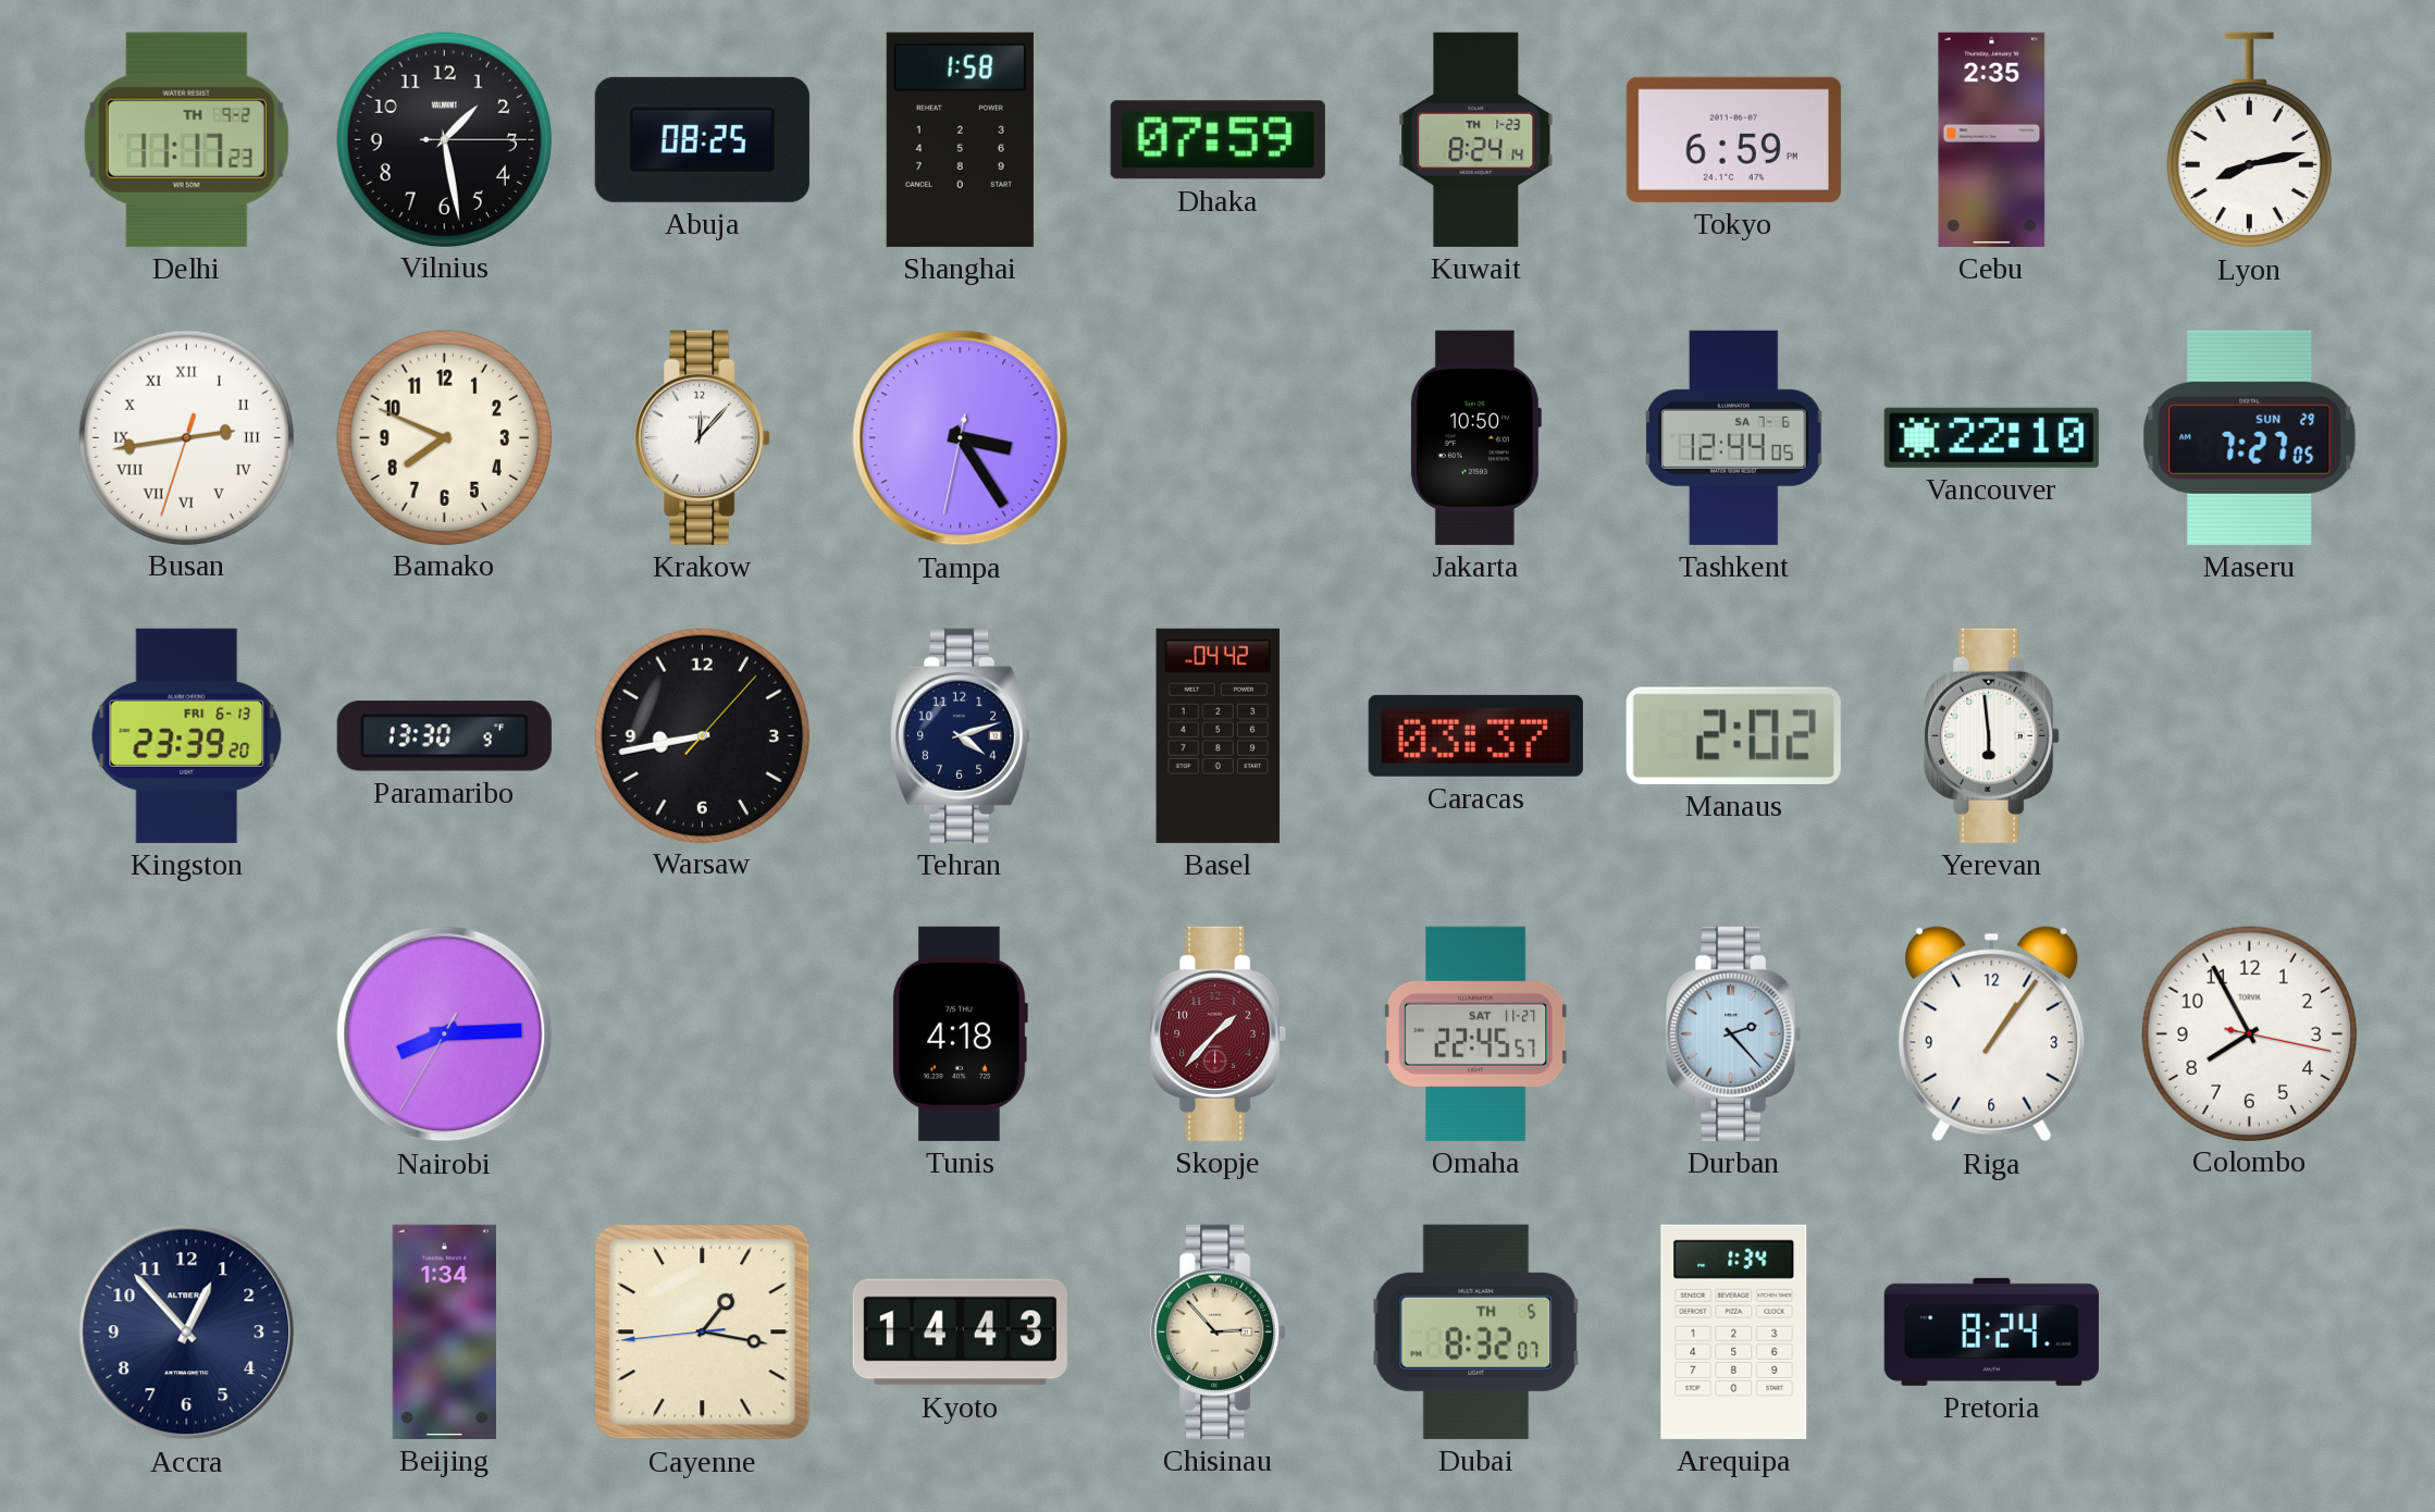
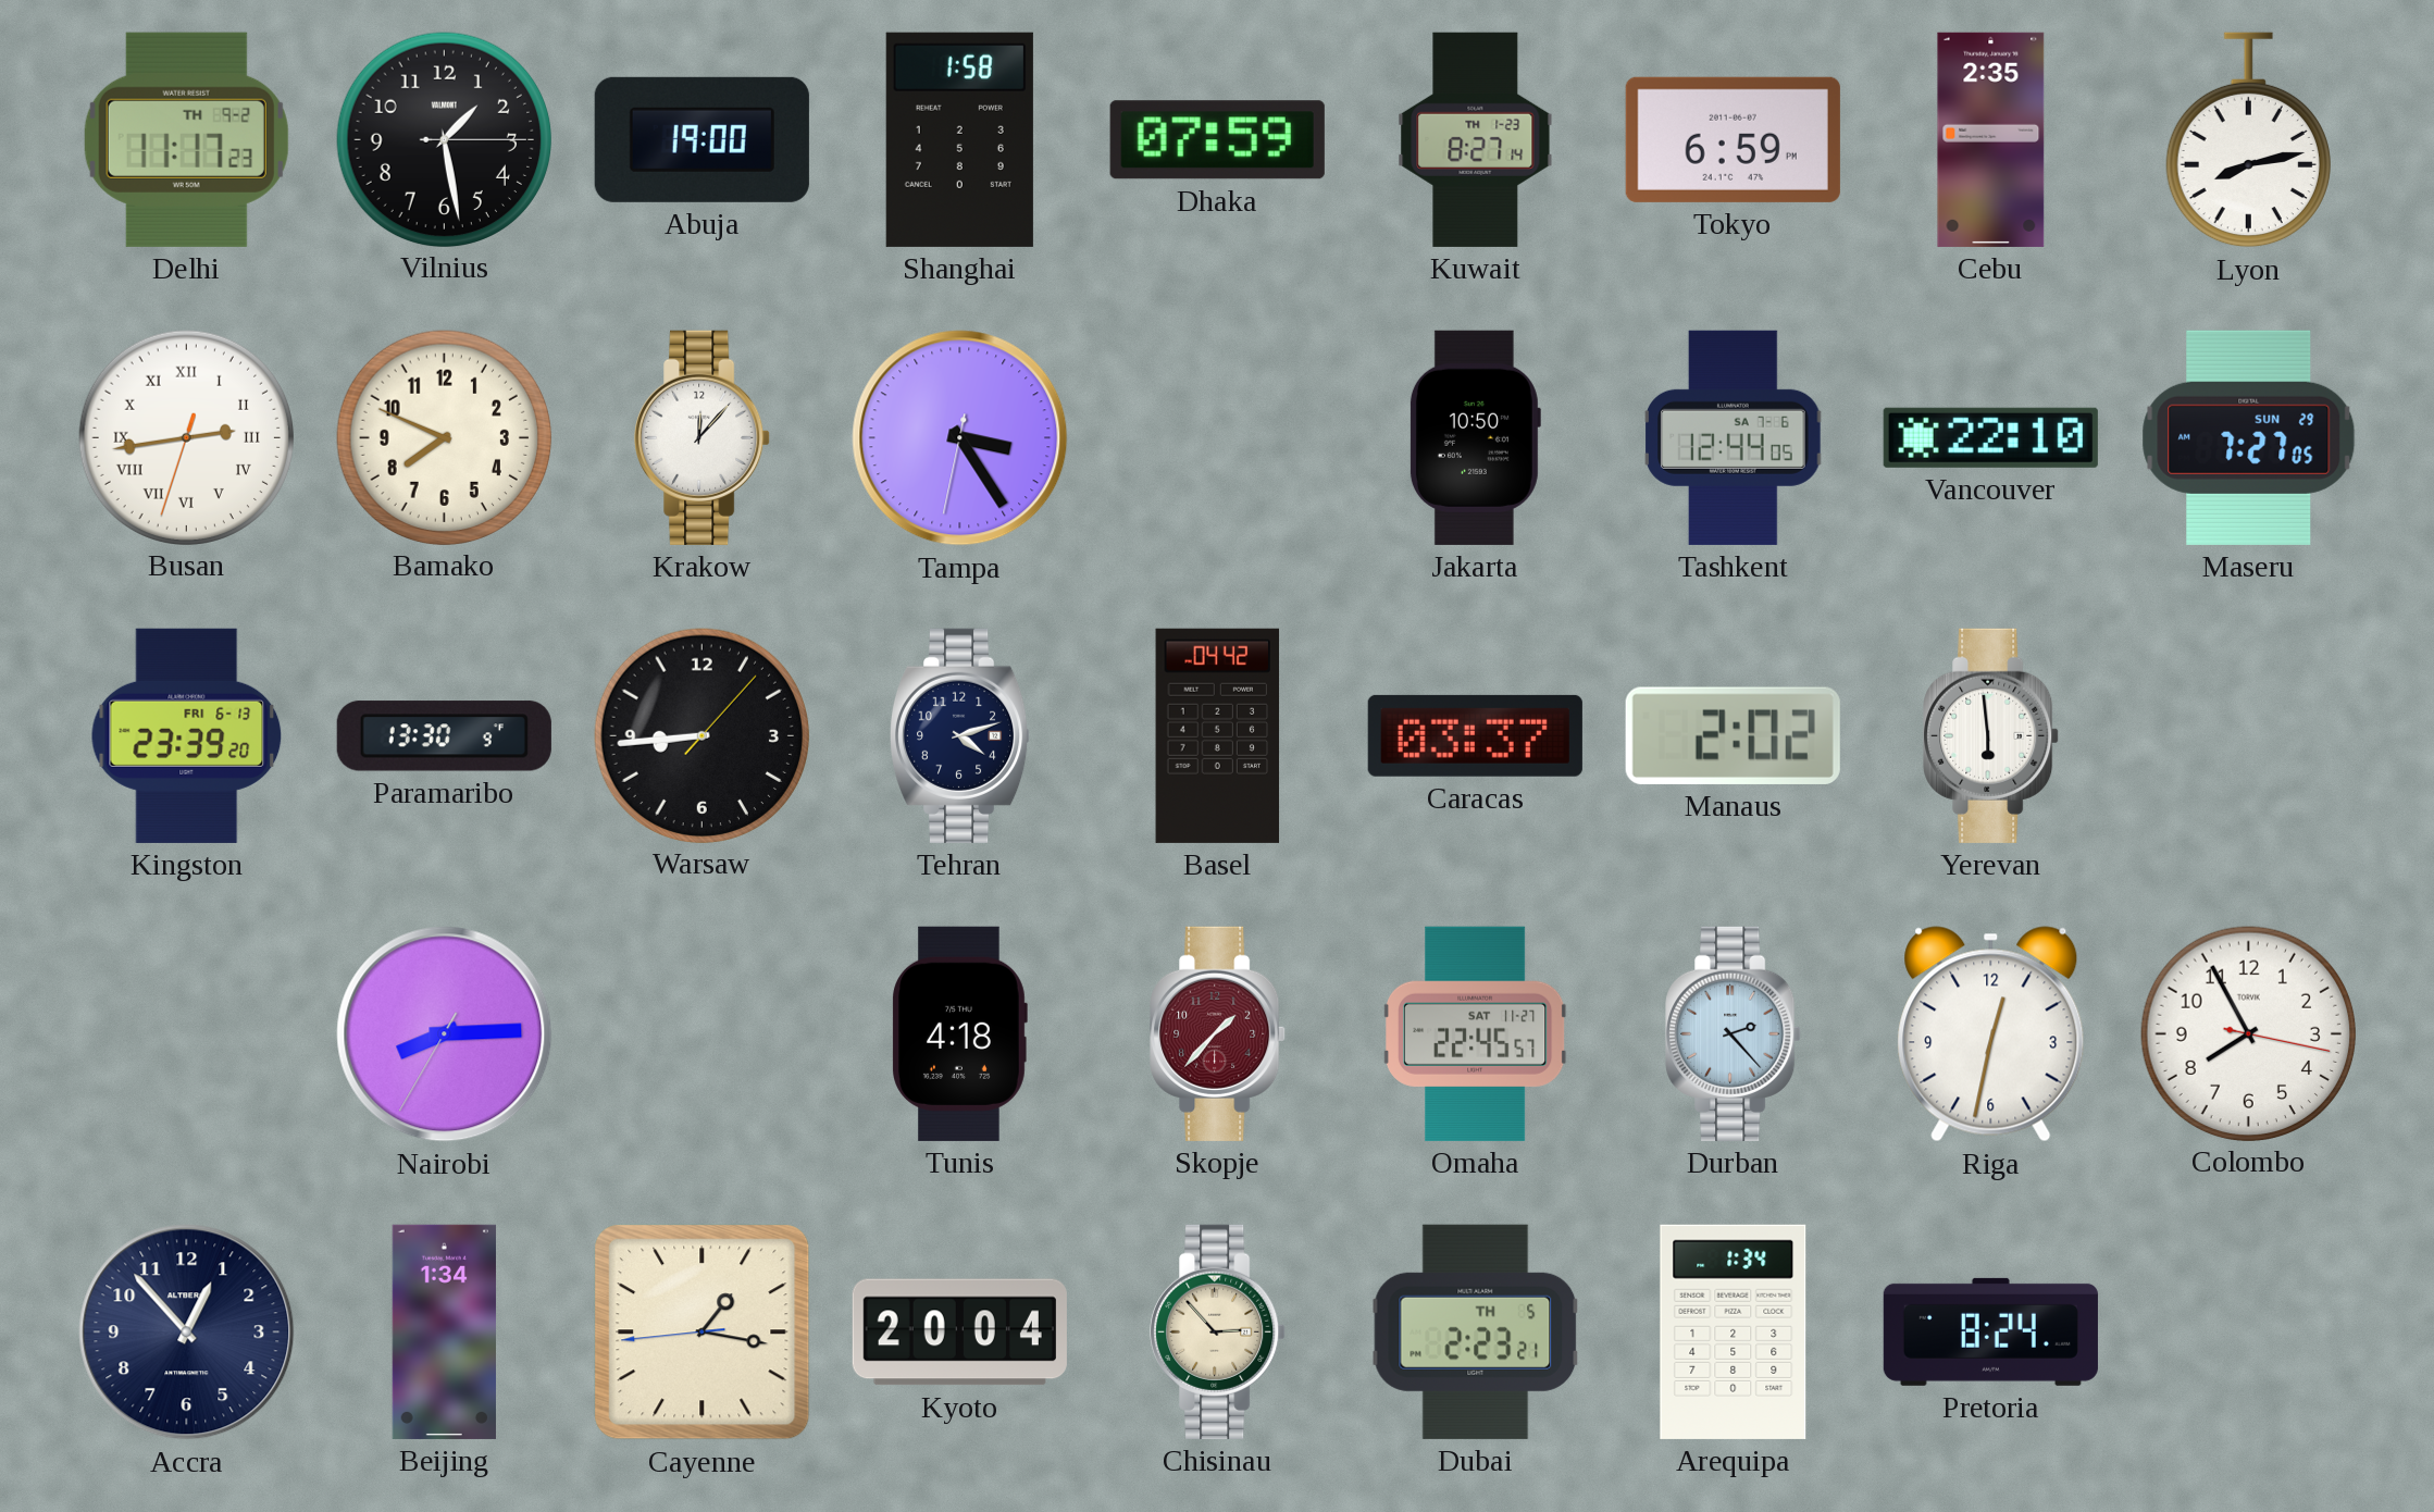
Abuja: 08:25 -> 19:00
Kuwait: 8:24 -> 8:27
Warsaw: 8:43 -> 8:44
Riga: 1:06 -> 12:32
Kyoto: 14:43 -> 20:04
Dubai: 8:32 -> 2:23
